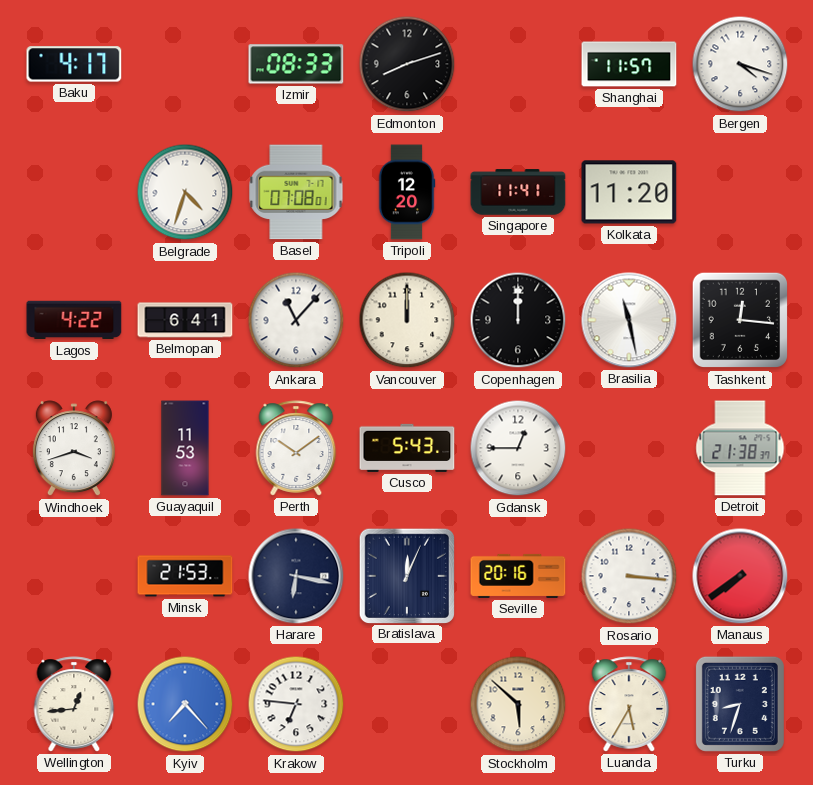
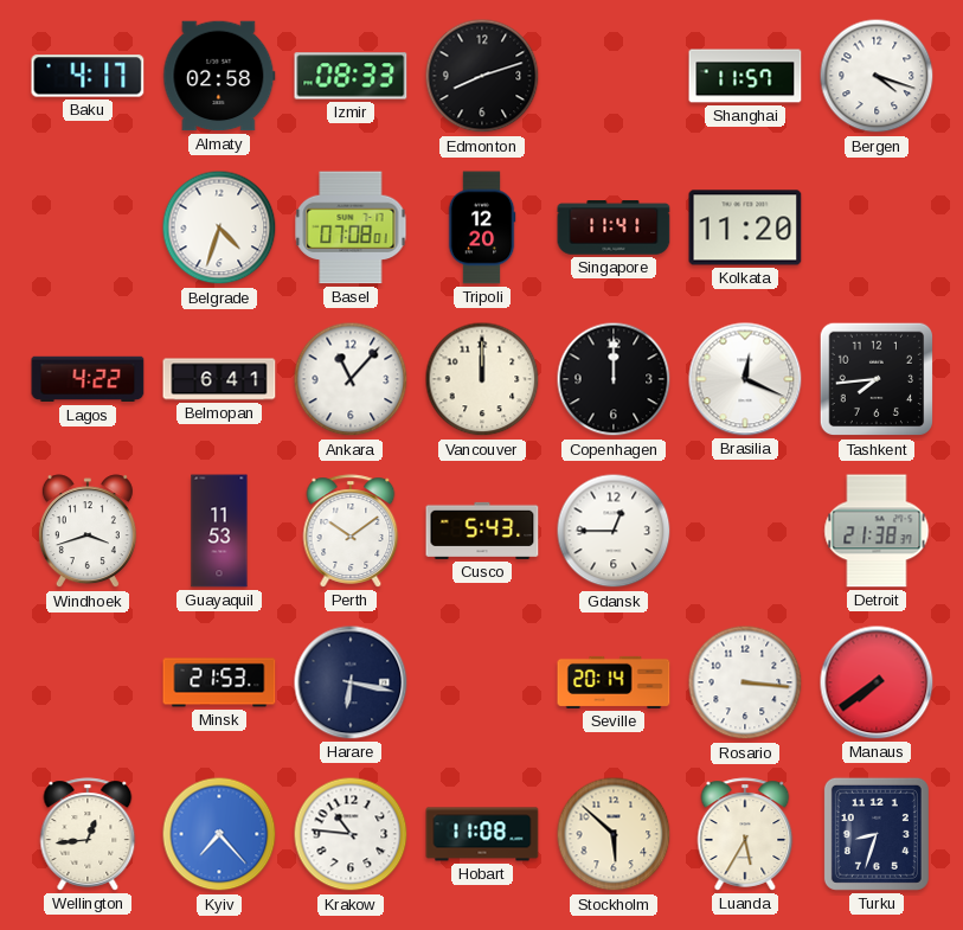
Almaty: none -> 02:58
Brasilia: 11:28 -> 12:19
Tashkent: 12:16 -> 7:44
Bratislava: 12:04 -> none
Seville: 20:16 -> 20:14
Krakow: 6:46 -> 10:46
Hobart: none -> 11:08
